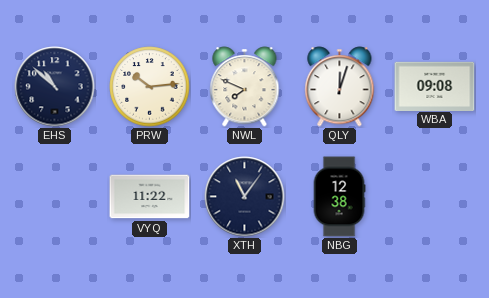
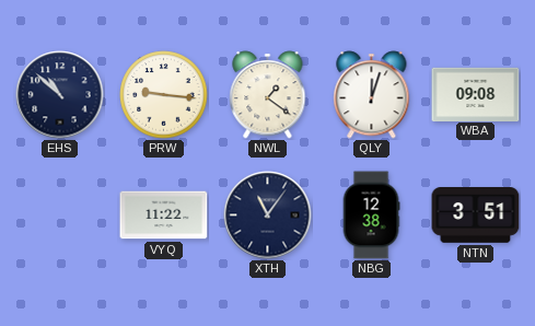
PRW: 10:14 -> 9:16
NWL: 7:49 -> 1:21
NTN: none -> 3:51
